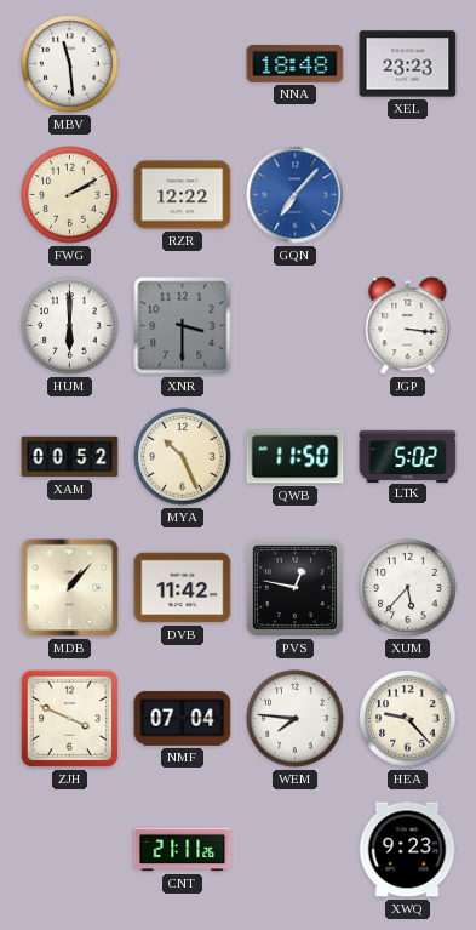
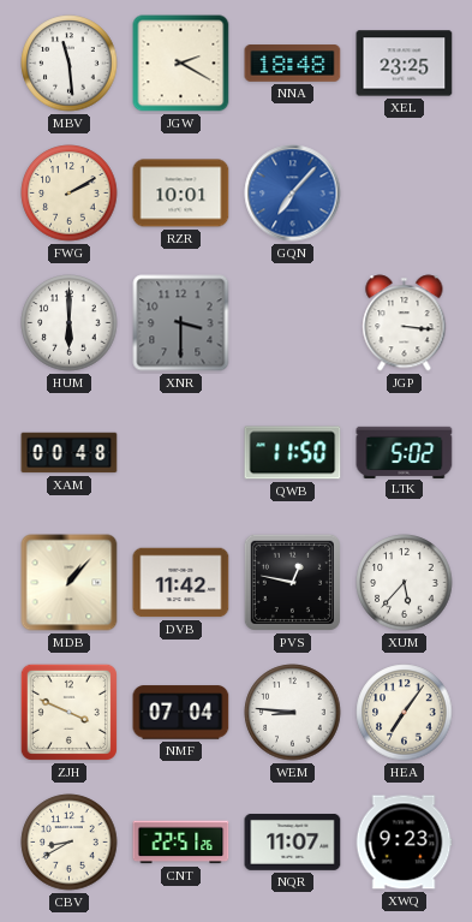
JGW: none -> 2:20
XEL: 23:23 -> 23:25
RZR: 12:22 -> 10:01
XAM: 00:52 -> 00:48
MYA: 10:26 -> none
WEM: 7:46 -> 8:46
HEA: 9:23 -> 7:06
CBV: none -> 8:40
CNT: 21:11 -> 22:51
NQR: none -> 11:07
